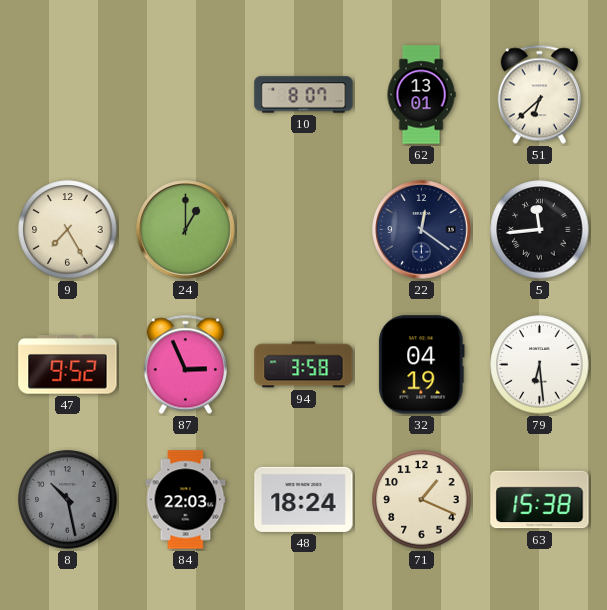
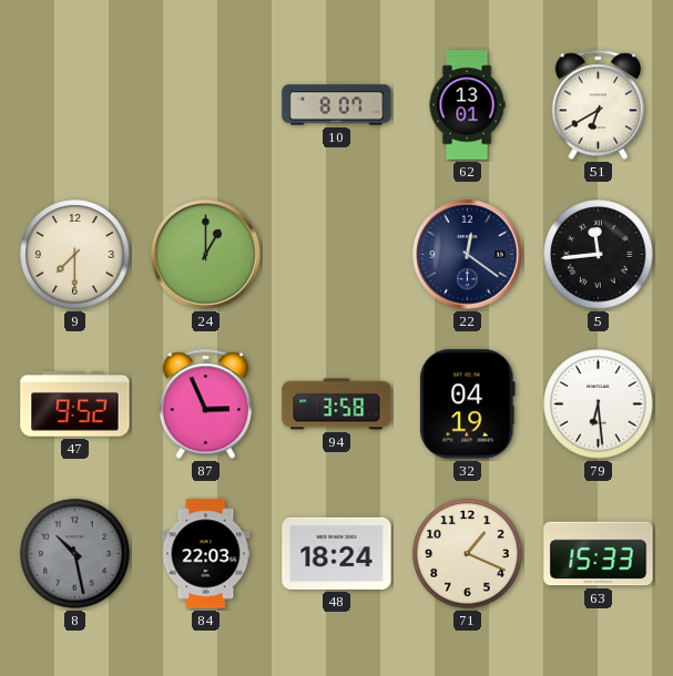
51: 6:38 -> 6:40
9: 7:25 -> 7:30
63: 15:38 -> 15:33
